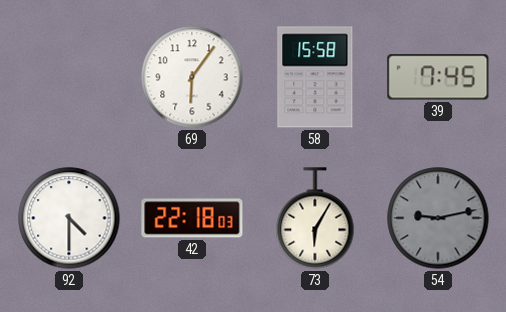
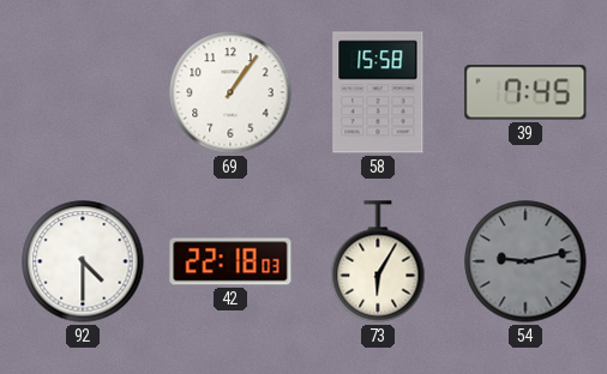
69: 6:06 -> 1:06
